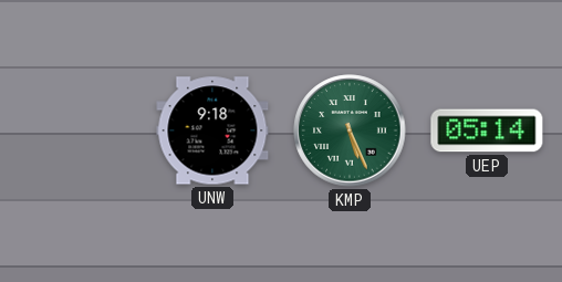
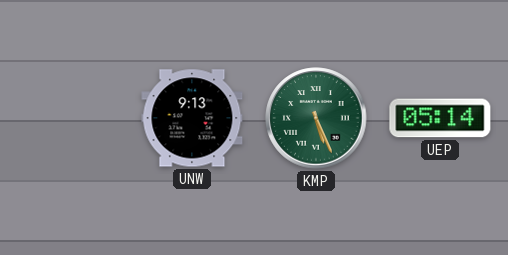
UNW: 9:18 -> 9:13
